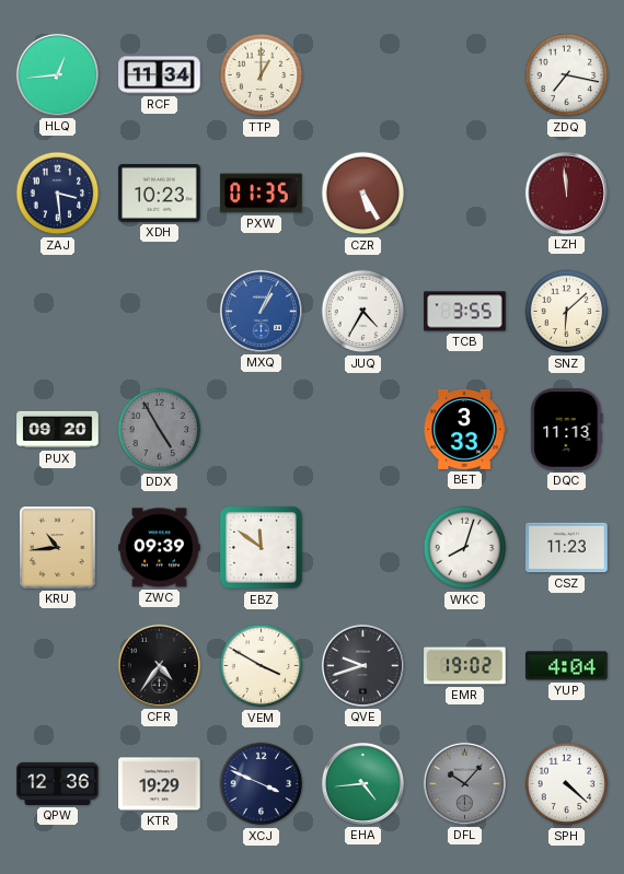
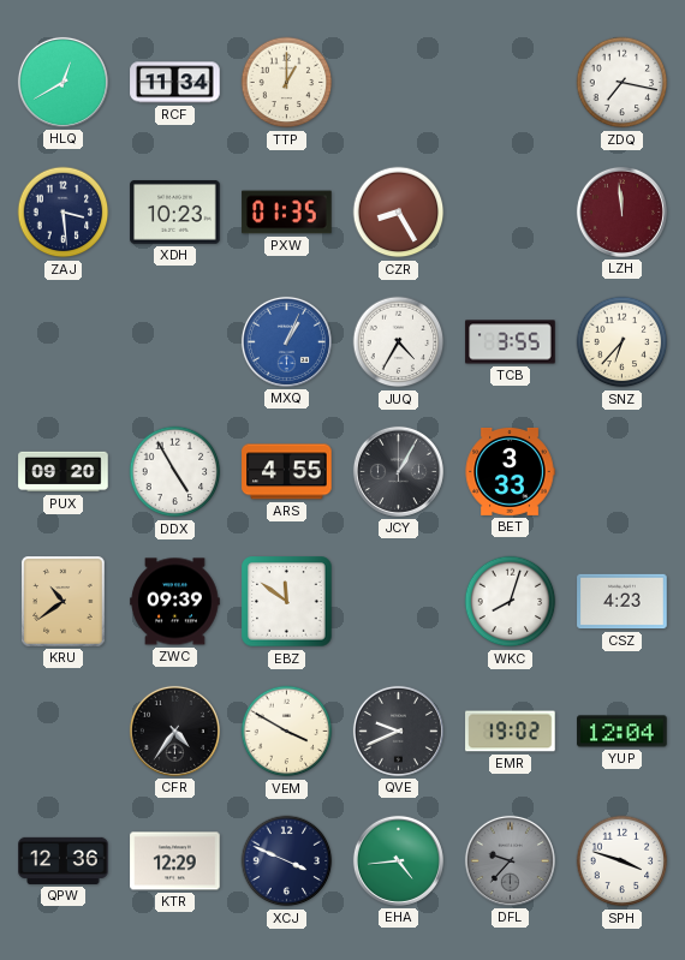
HLQ: 12:44 -> 12:40
CZR: 5:25 -> 8:25
SNZ: 6:08 -> 6:37
DDX dial: grey -> white
ARS: none -> 4:55
JCY: none -> 1:05
DQC: 11:13 -> none
KRU: 10:44 -> 10:39
CSZ: 11:23 -> 4:23
QVE: 9:42 -> 9:41
YUP: 4:04 -> 12:04
KTR: 19:29 -> 12:29
DFL: 10:07 -> 9:37
SPH: 4:22 -> 3:48
